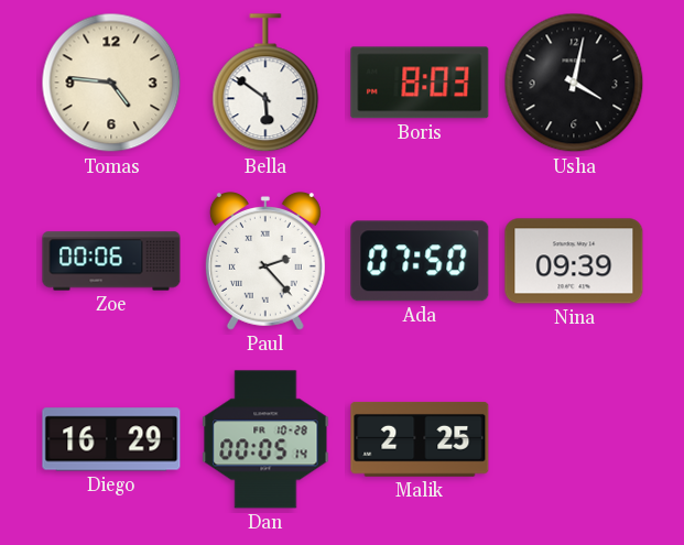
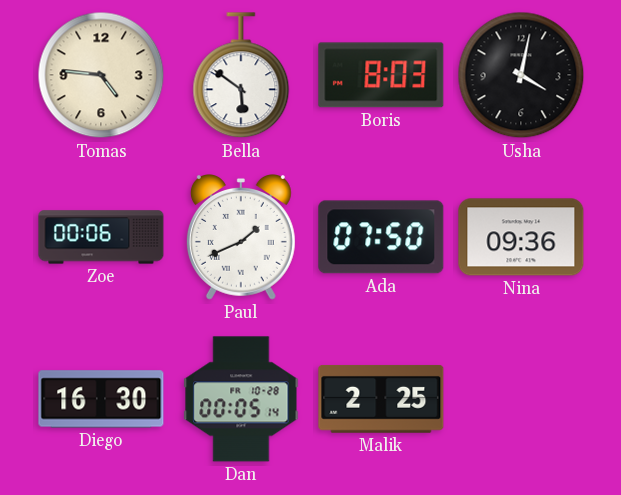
Paul: 2:23 -> 1:41
Nina: 09:39 -> 09:36
Diego: 16:29 -> 16:30
